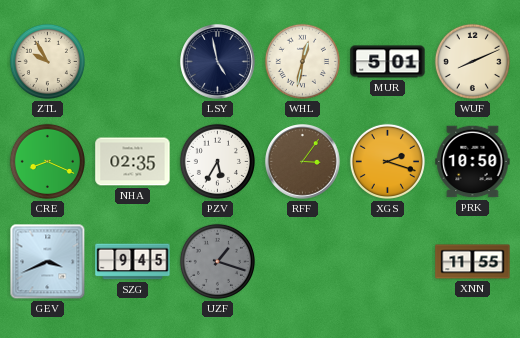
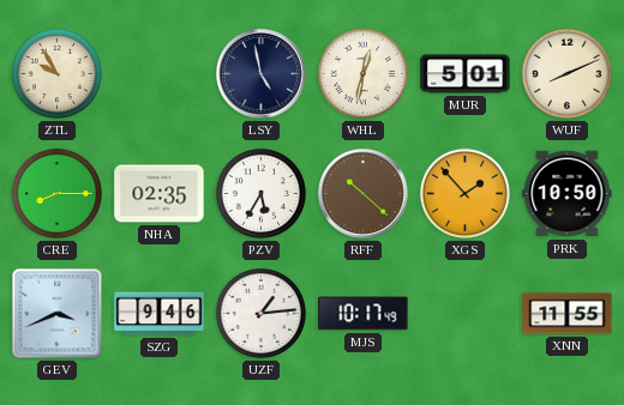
CRE: 8:19 -> 8:15
RFF: 3:06 -> 10:22
XGS: 2:18 -> 1:53
SZG: 9:45 -> 9:46
UZF: 1:18 -> 1:14
UZF dial: grey -> white
MJS: none -> 10:17
